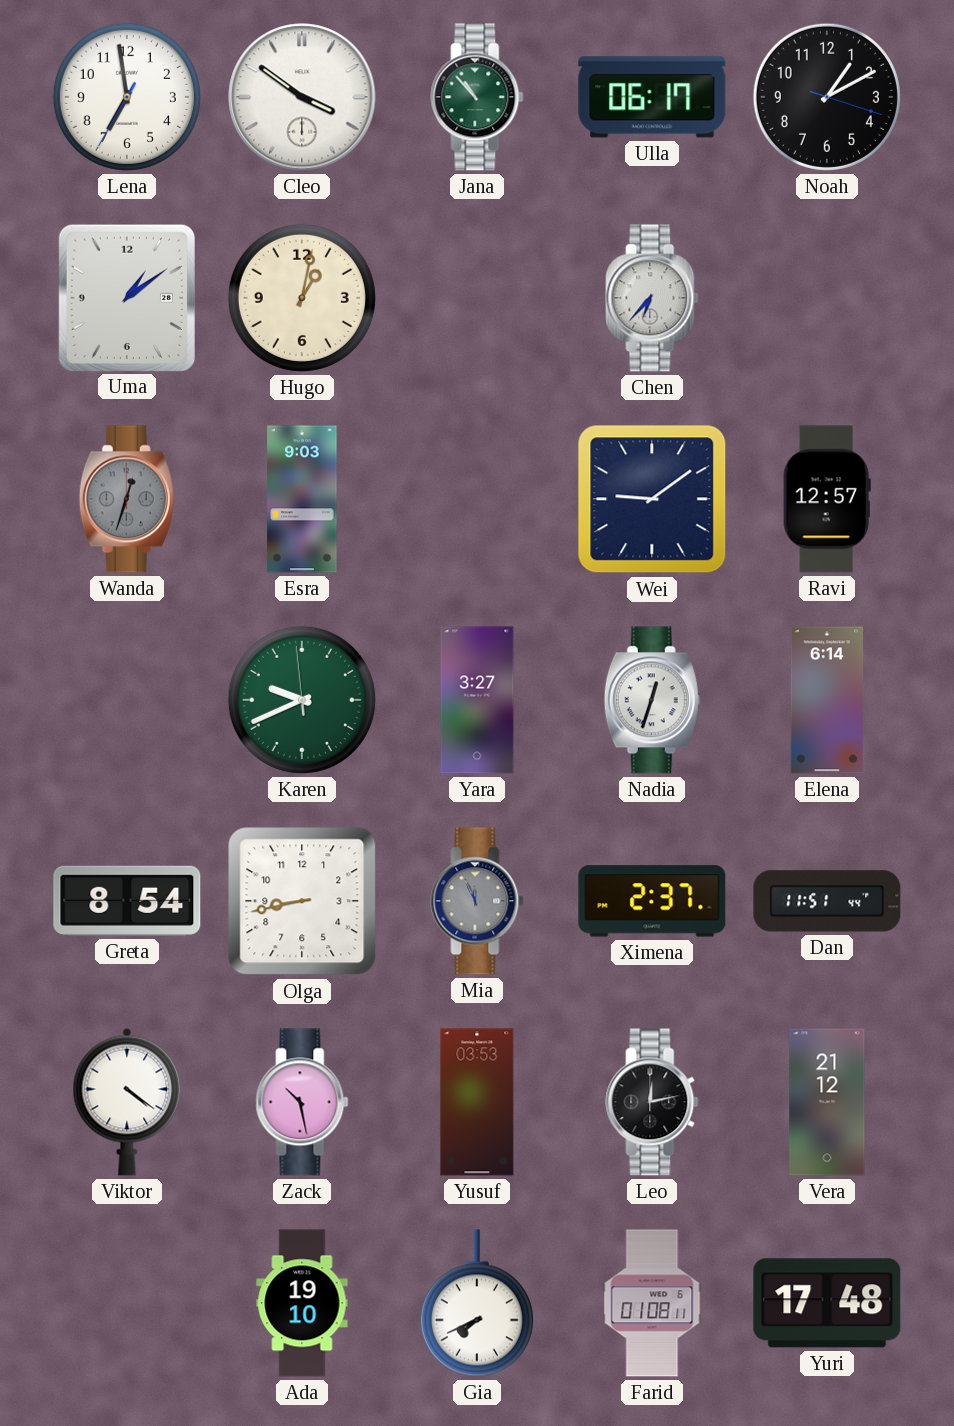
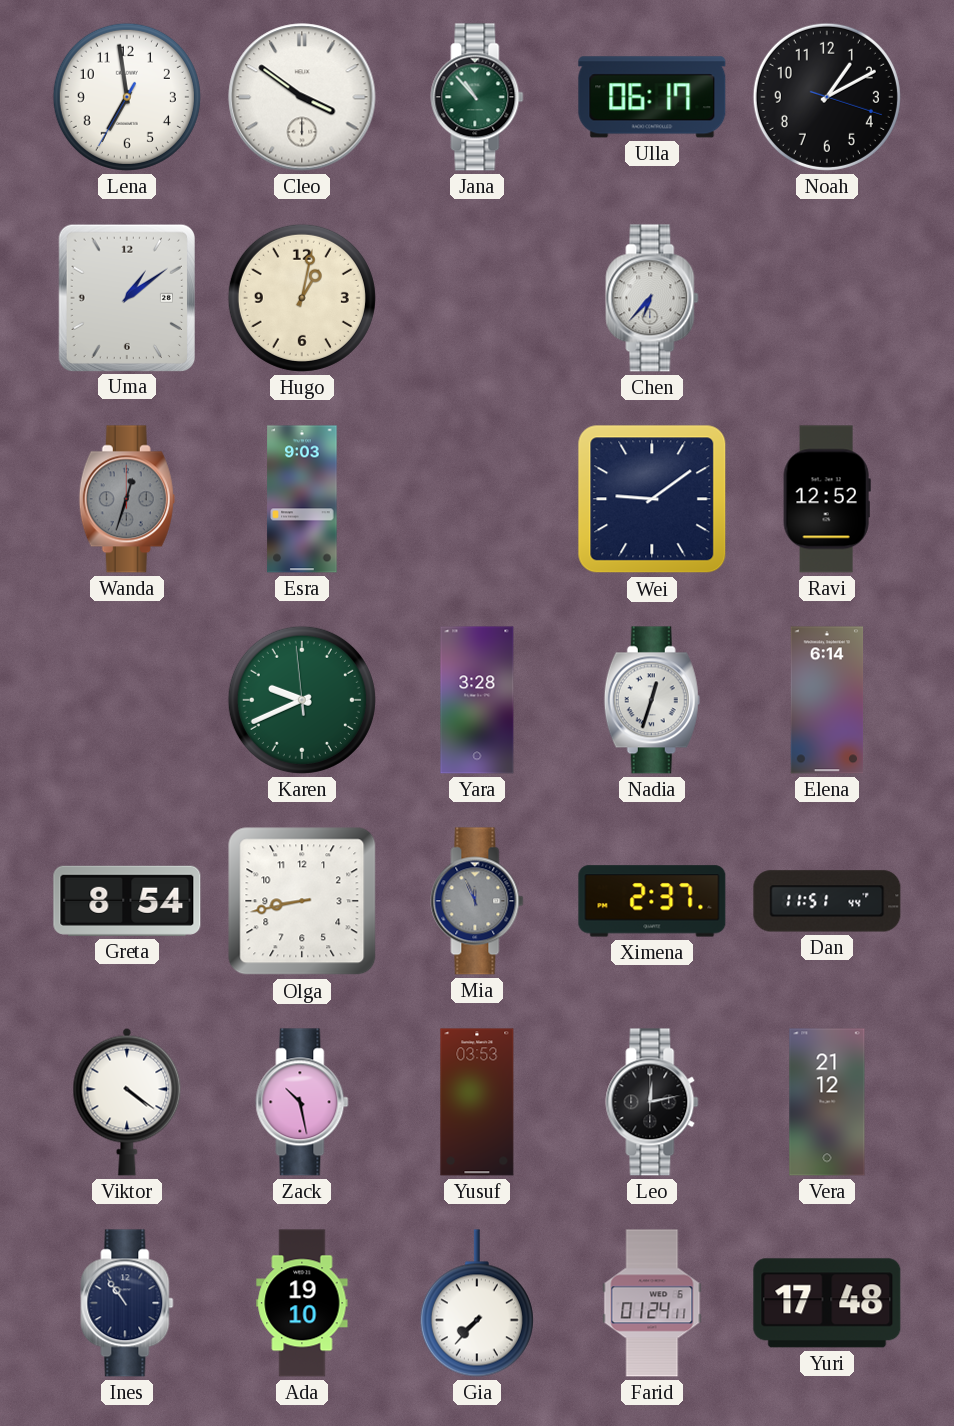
Ravi: 12:57 -> 12:52
Yara: 3:27 -> 3:28
Ines: none -> 10:54
Gia: 7:41 -> 7:37
Farid: 01:08 -> 01:24
